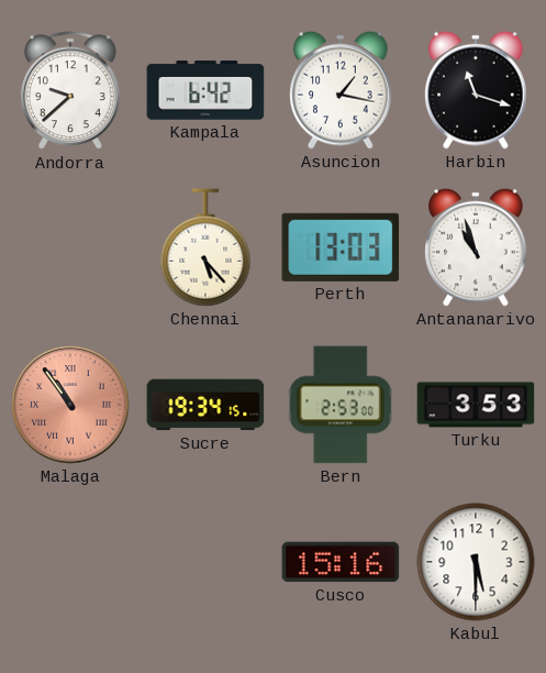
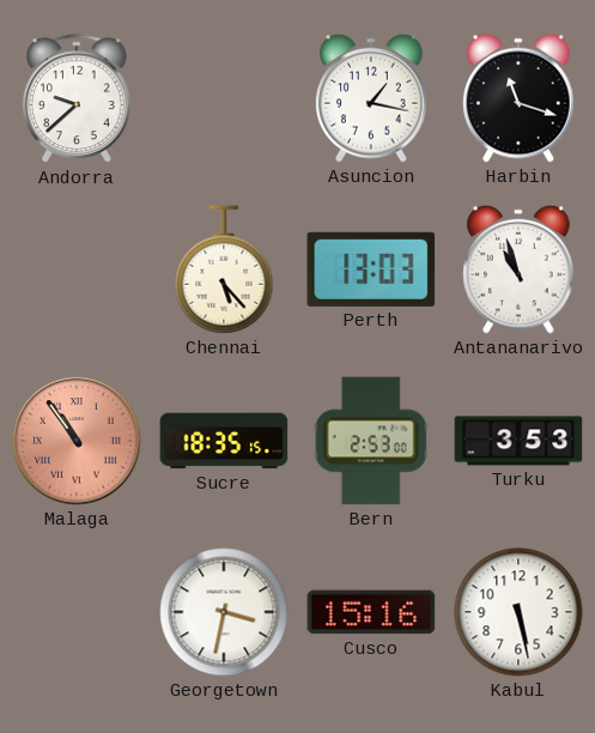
Kampala: 6:42 -> none
Sucre: 19:34 -> 18:35
Georgetown: none -> 3:32
Kabul: 5:30 -> 5:28
